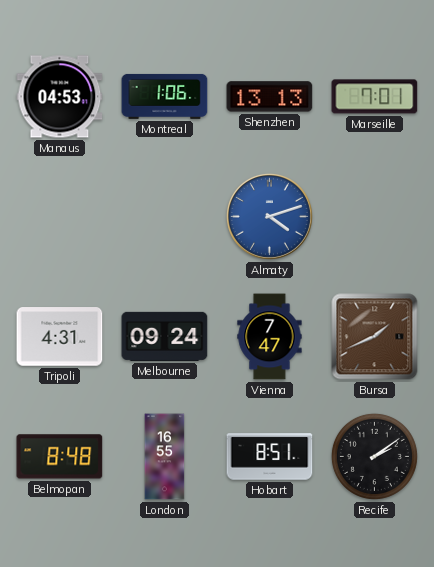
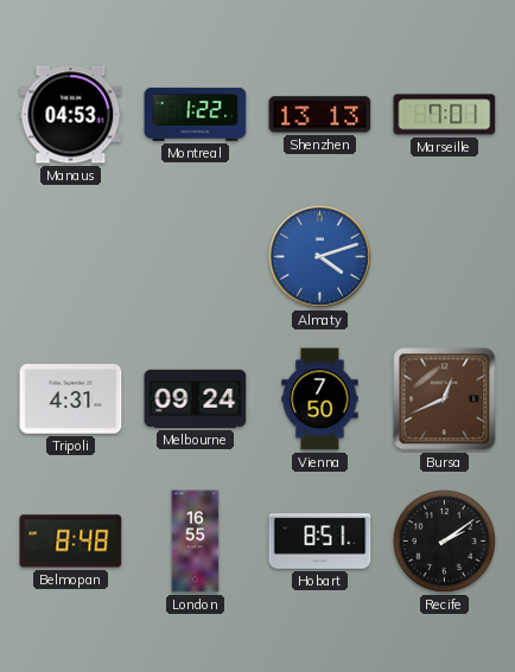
Montreal: 1:06 -> 1:22
Vienna: 7:47 -> 7:50
Bursa: 1:41 -> 12:41
